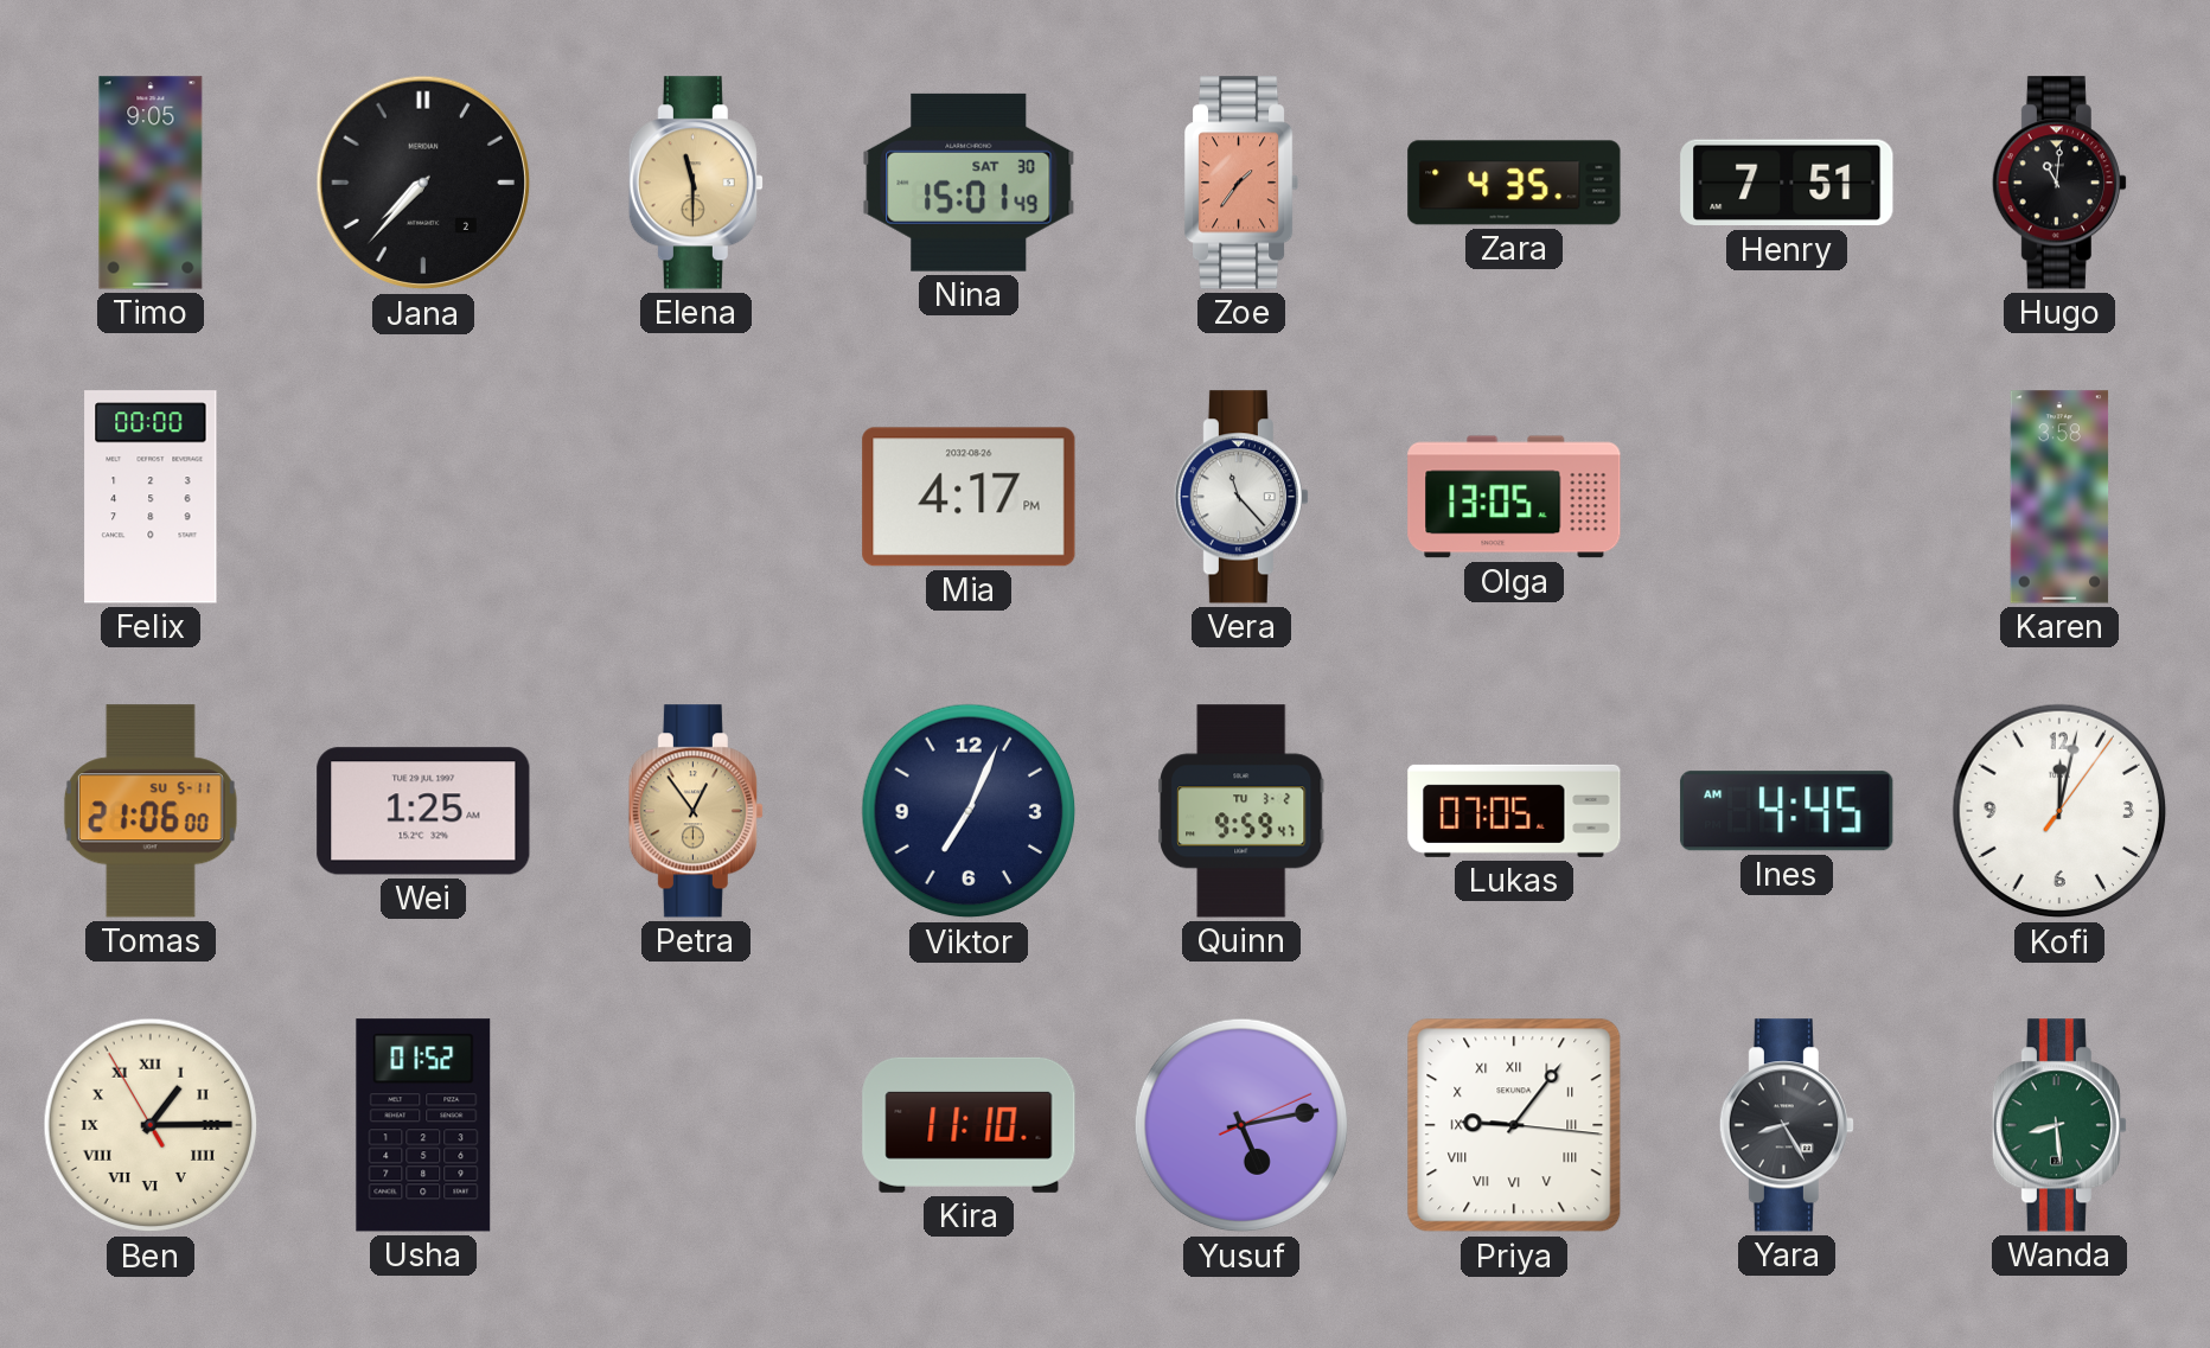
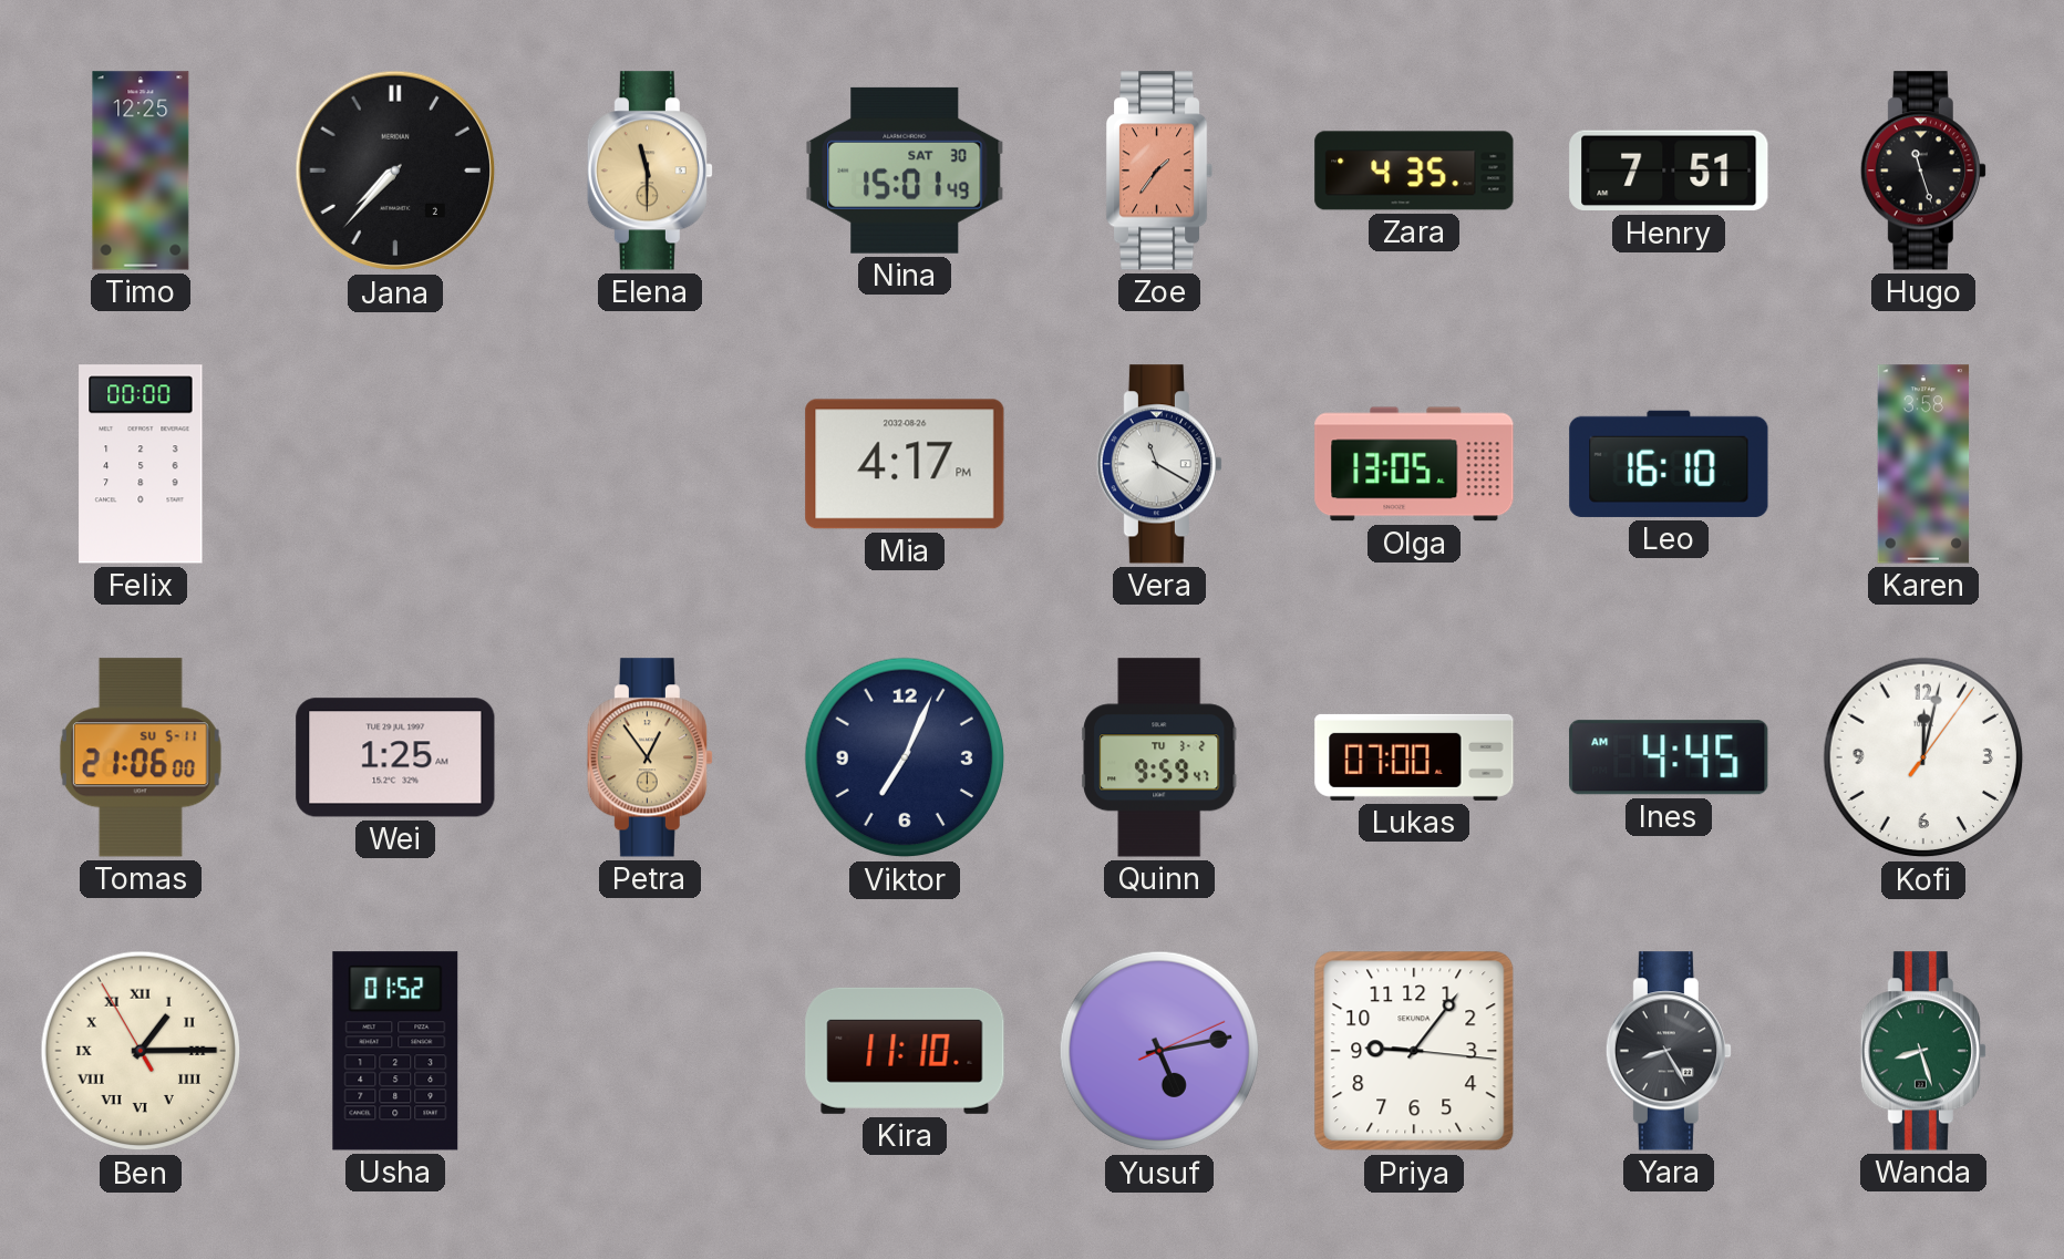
Timo: 9:05 -> 12:25
Hugo: 11:01 -> 11:27
Vera: 11:23 -> 11:20
Leo: none -> 16:10
Lukas: 07:05 -> 07:00
Priya numerals: Roman -> Arabic
Wanda: 8:29 -> 8:27
